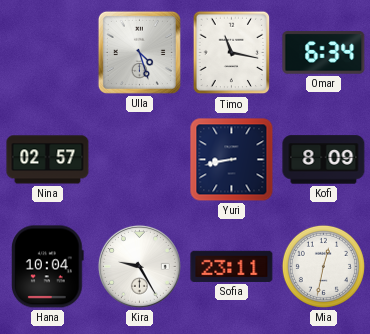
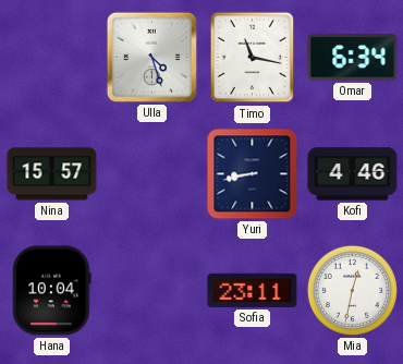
Nina: 02:57 -> 15:57
Kofi: 8:09 -> 4:46
Kira: 9:25 -> none
